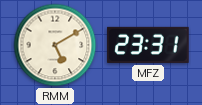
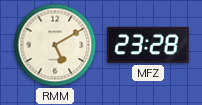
MFZ: 23:31 -> 23:28
